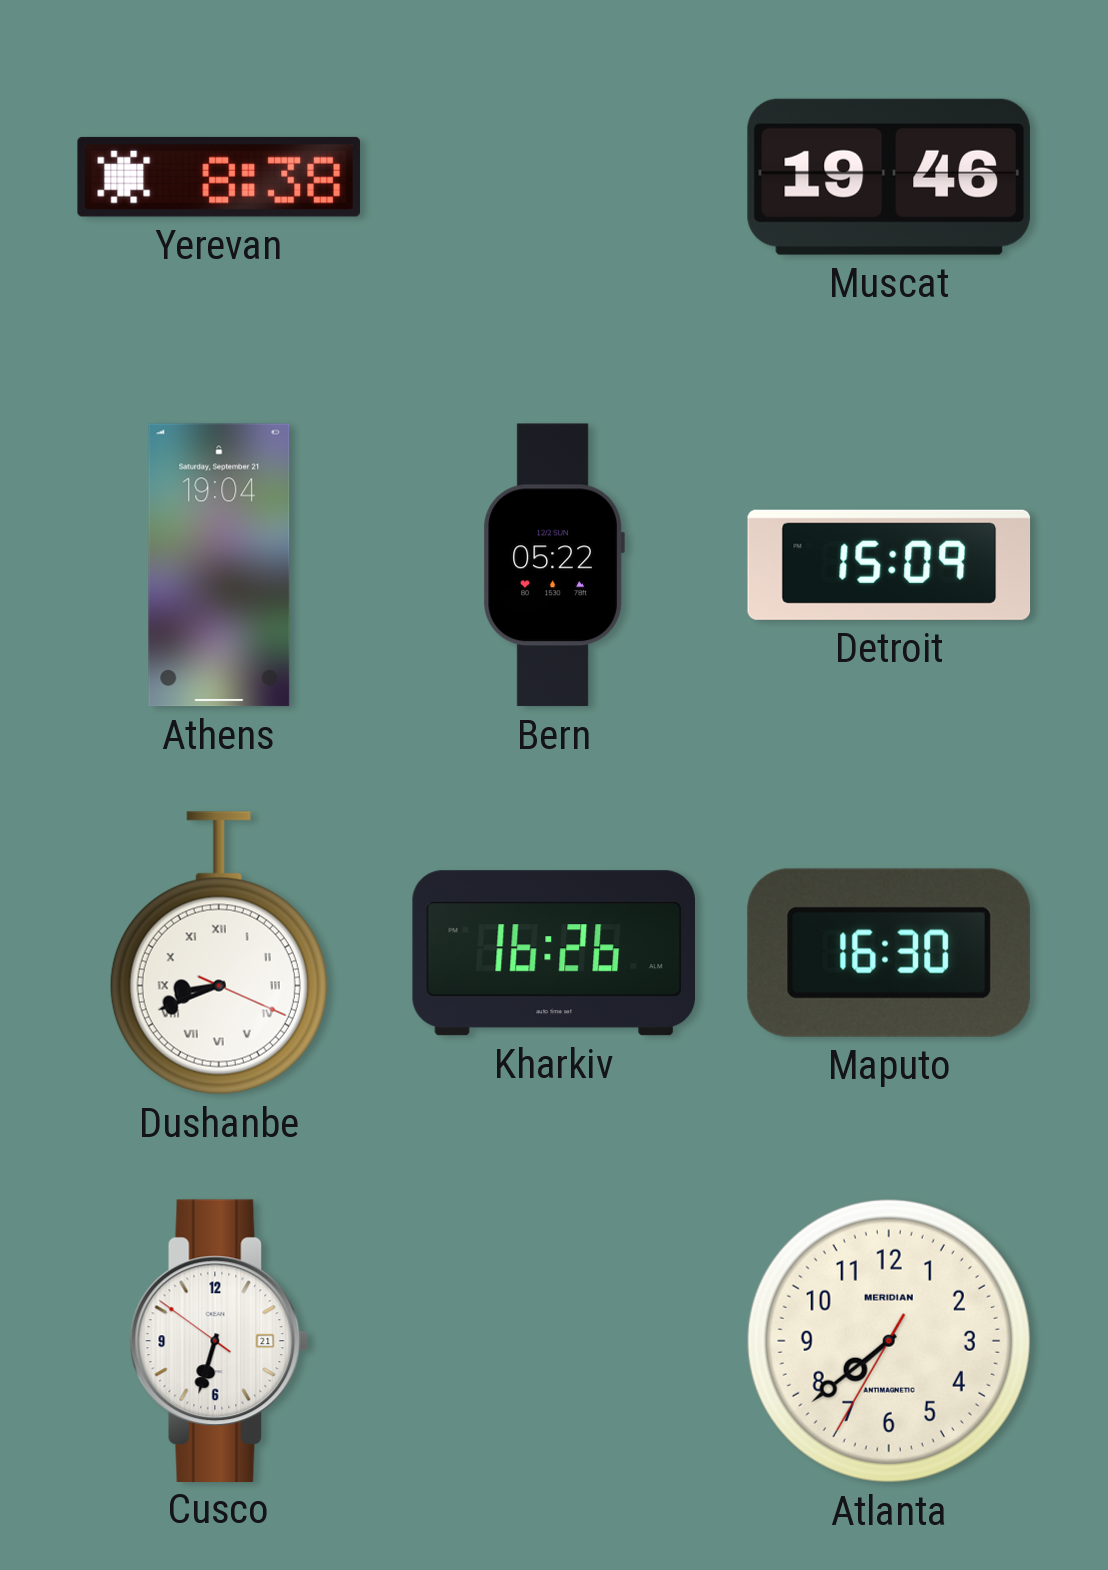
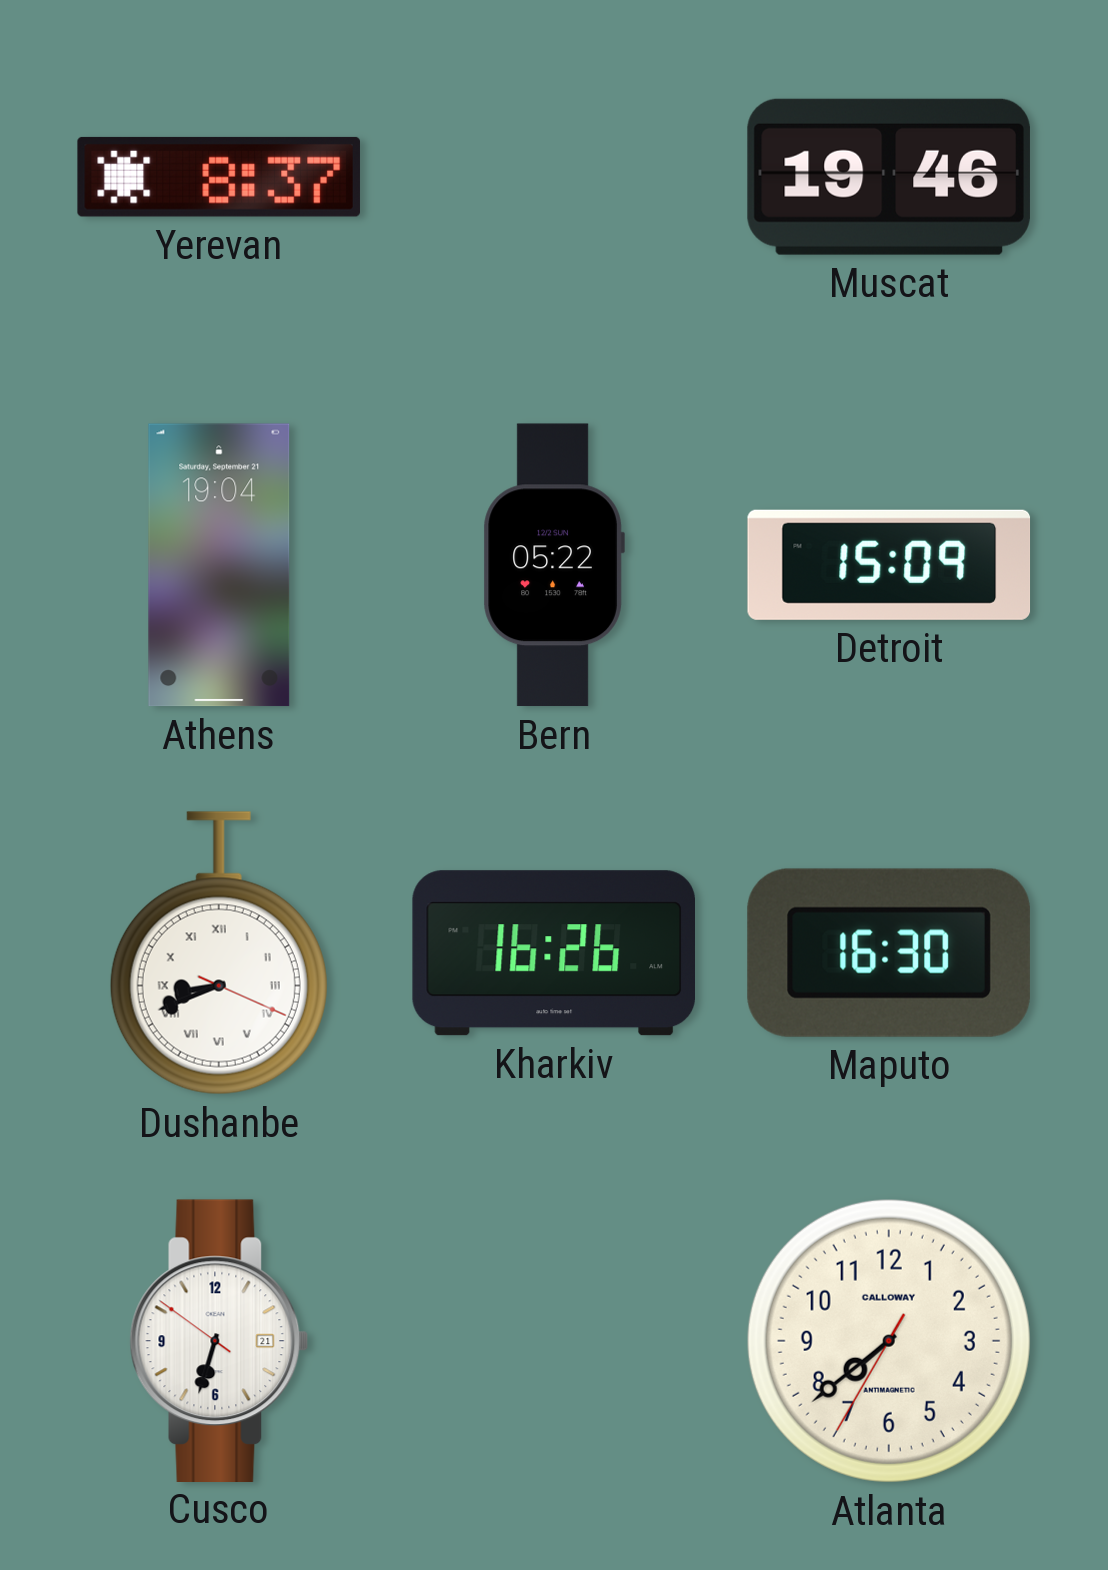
Yerevan: 8:38 -> 8:37
Atlanta brand: MERIDIAN -> CALLOWAY
